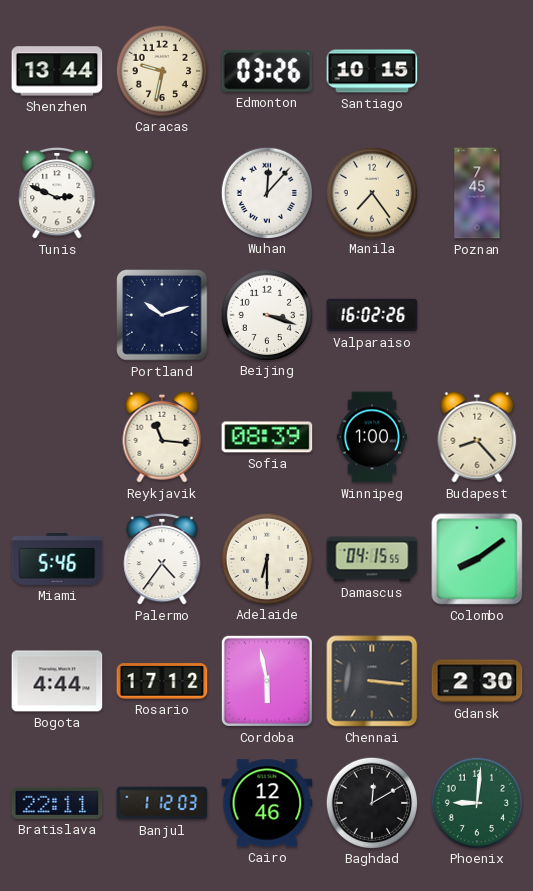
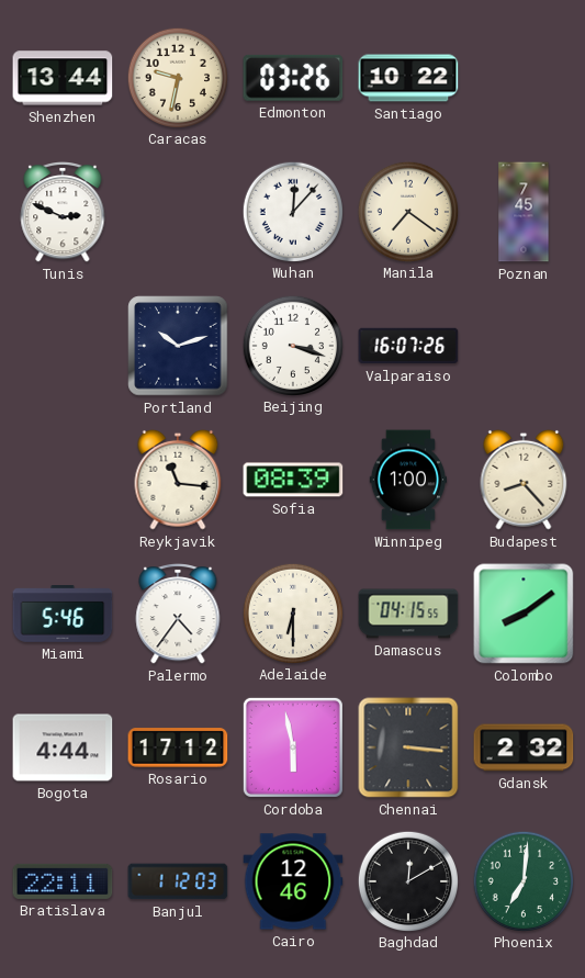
Santiago: 10:15 -> 10:22
Manila: 7:24 -> 7:21
Valparaiso: 16:02 -> 16:07
Gdansk: 2:30 -> 2:32
Phoenix: 9:01 -> 7:01
